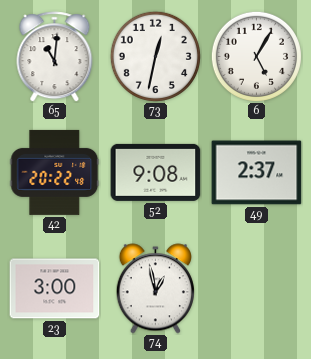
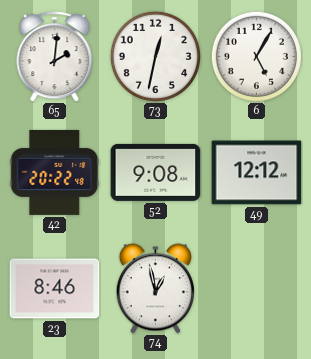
65: 11:01 -> 2:01
49: 2:37 -> 12:12
23: 3:00 -> 8:46
